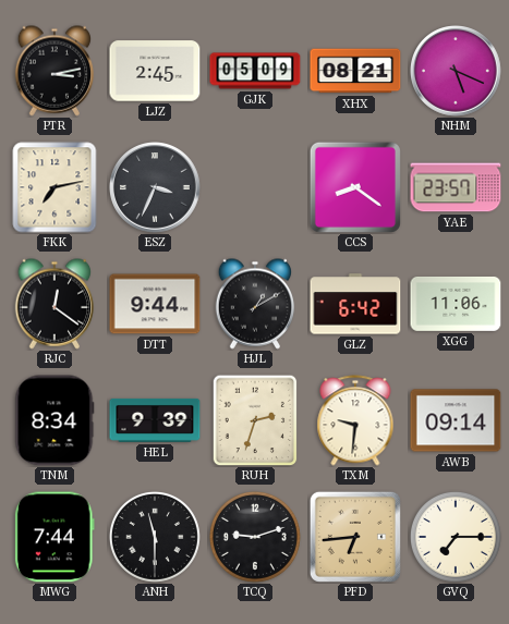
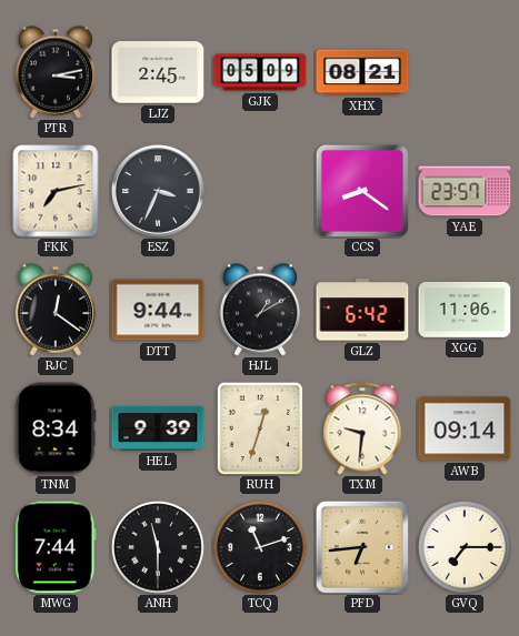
NHM: 5:19 -> none
RUH: 2:33 -> 12:33
TCQ: 9:12 -> 11:12
